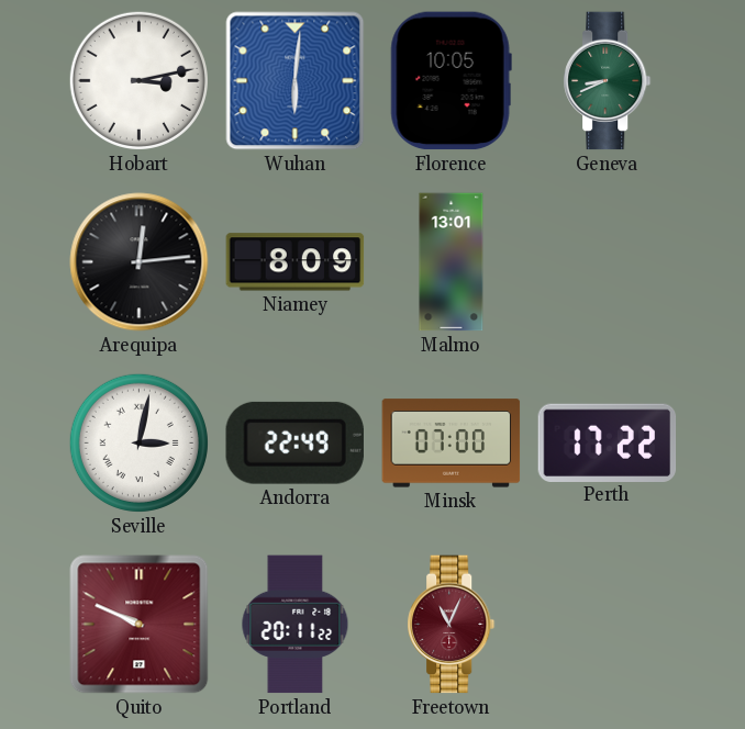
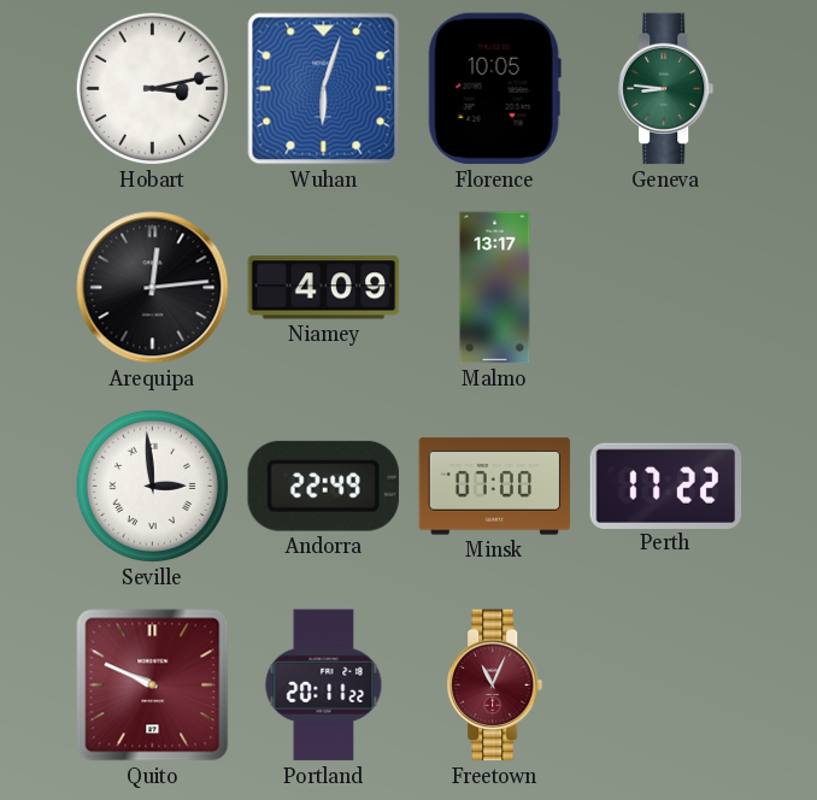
Wuhan: 6:01 -> 6:03
Geneva: 8:41 -> 8:46
Niamey: 8:09 -> 4:09
Malmo: 13:01 -> 13:17
Seville: 3:02 -> 2:59
